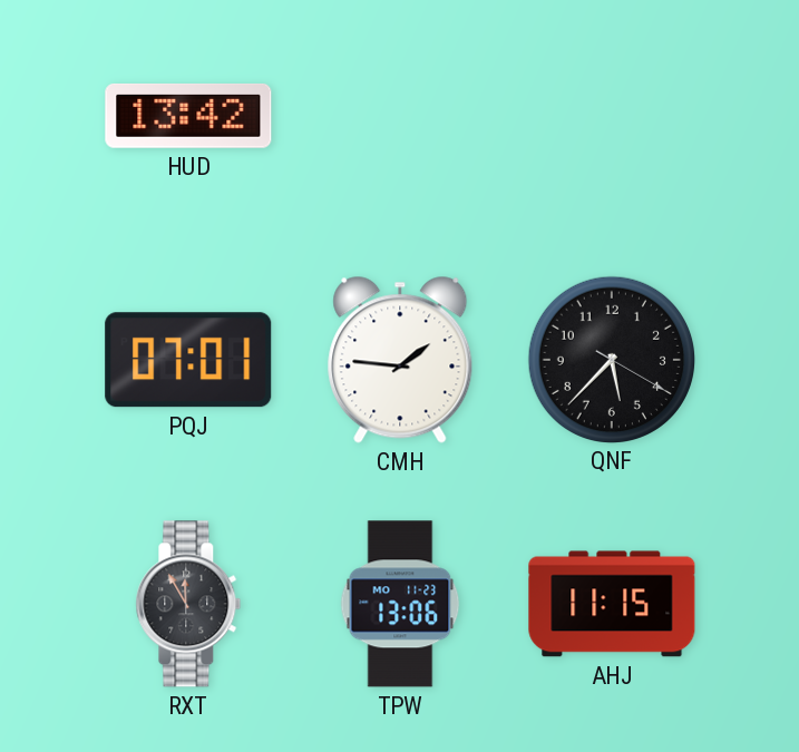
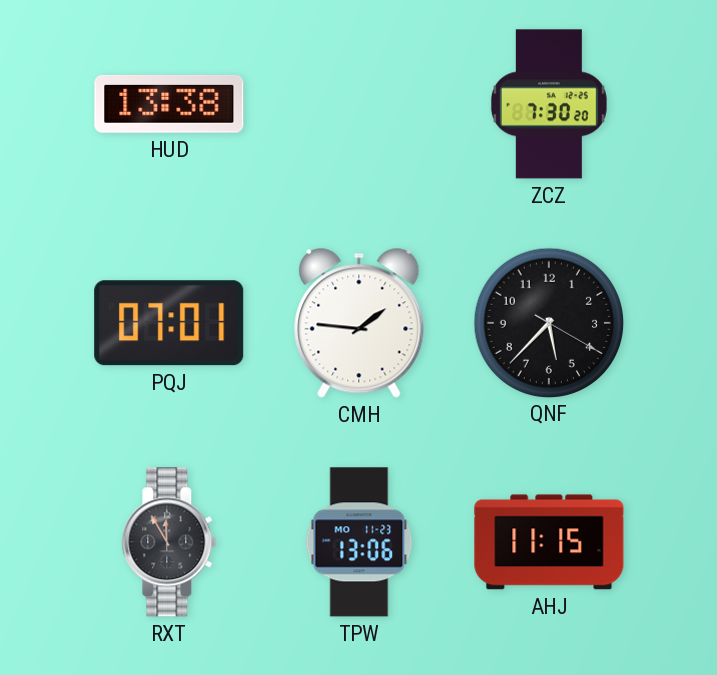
HUD: 13:42 -> 13:38
ZCZ: none -> 7:30
